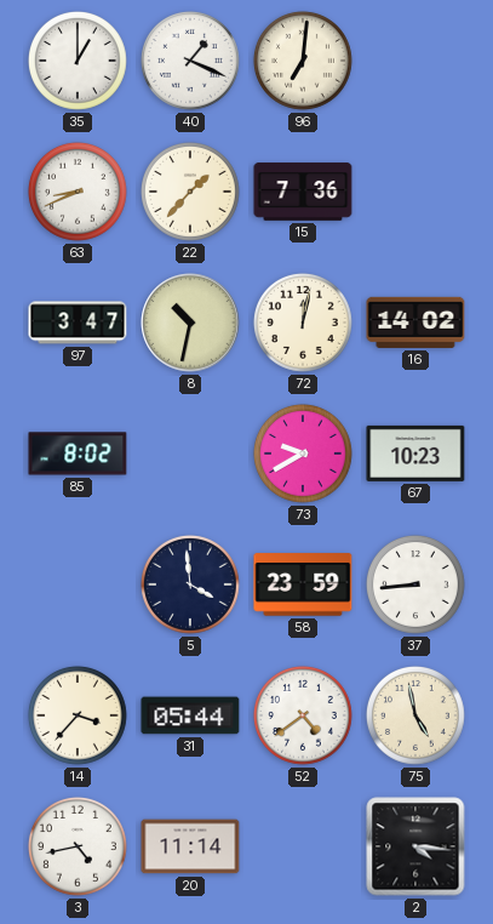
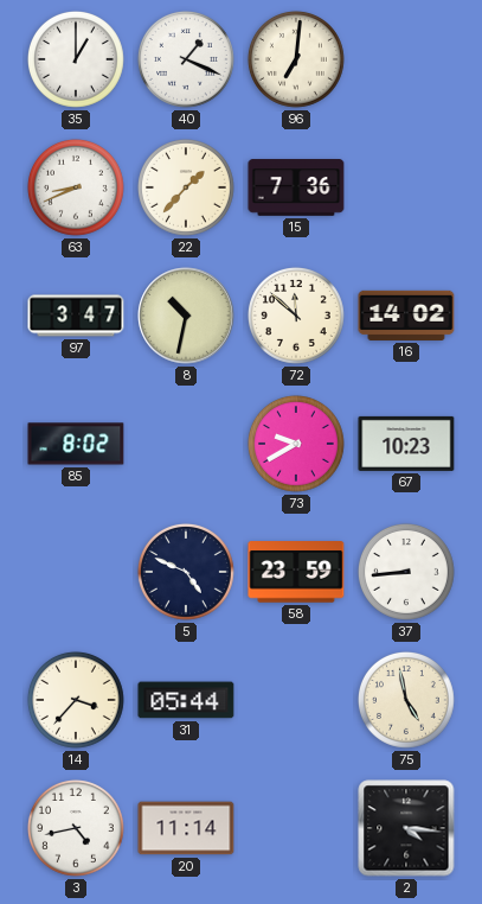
72: 12:02 -> 11:52
5: 3:59 -> 4:49
52: 4:39 -> none
